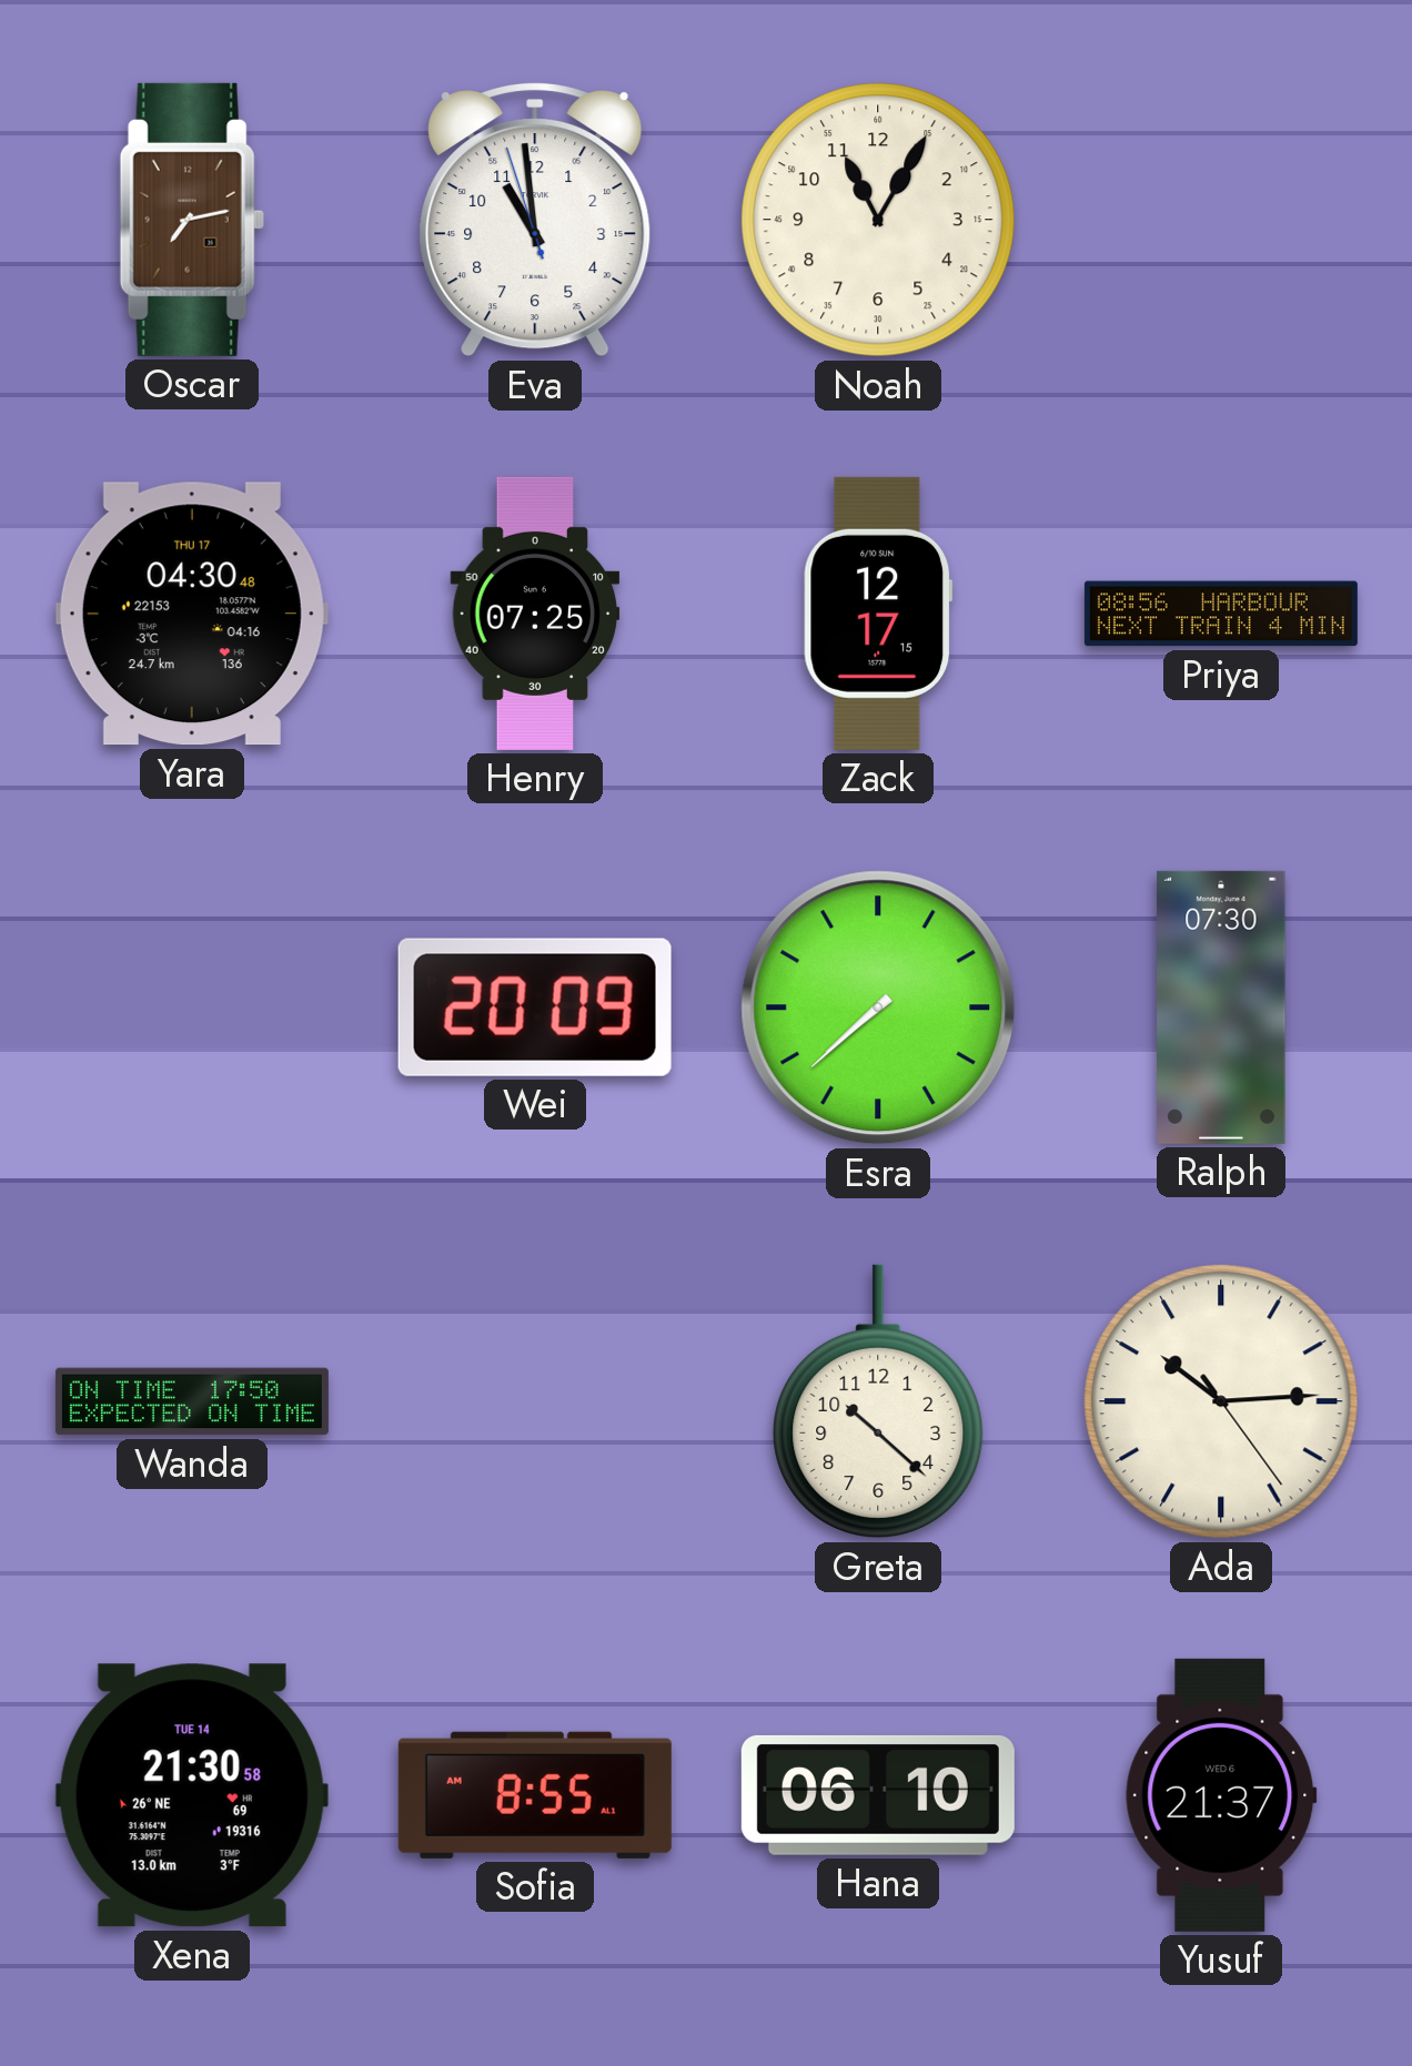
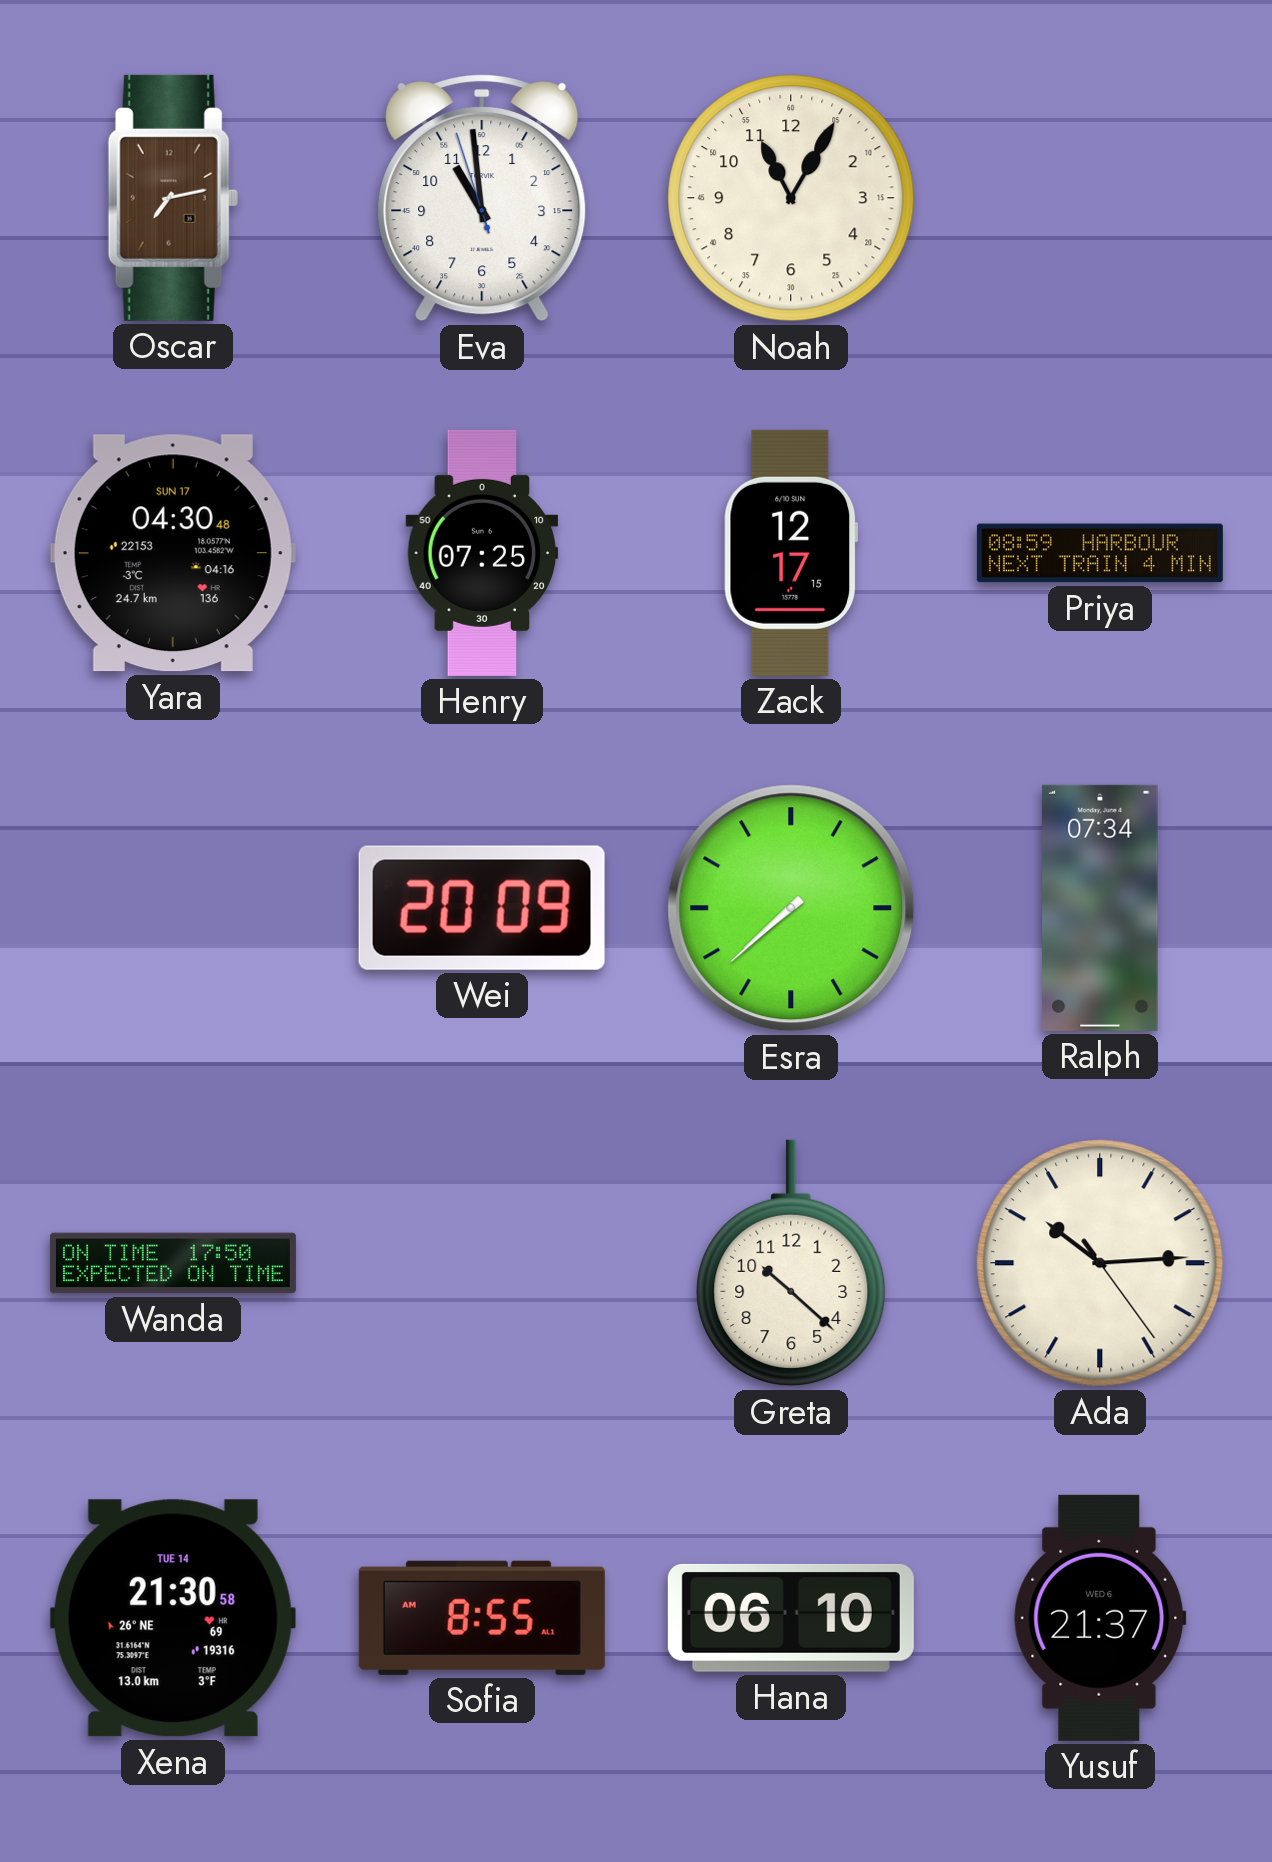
Yara date: THU 17 -> SUN 17
Priya: 08:56 -> 08:59
Ralph: 07:30 -> 07:34
